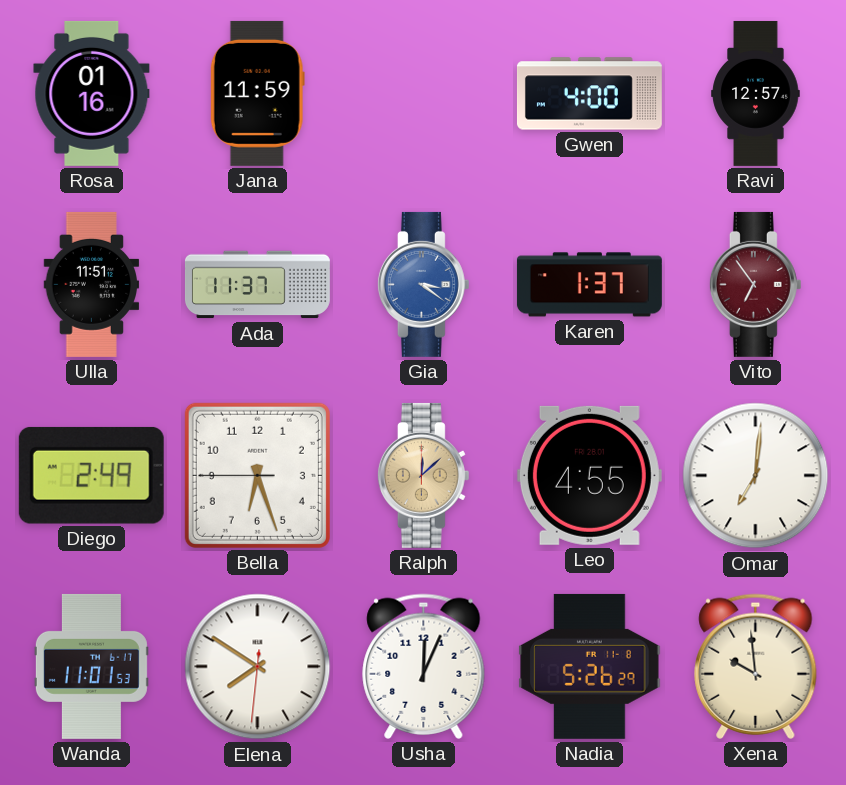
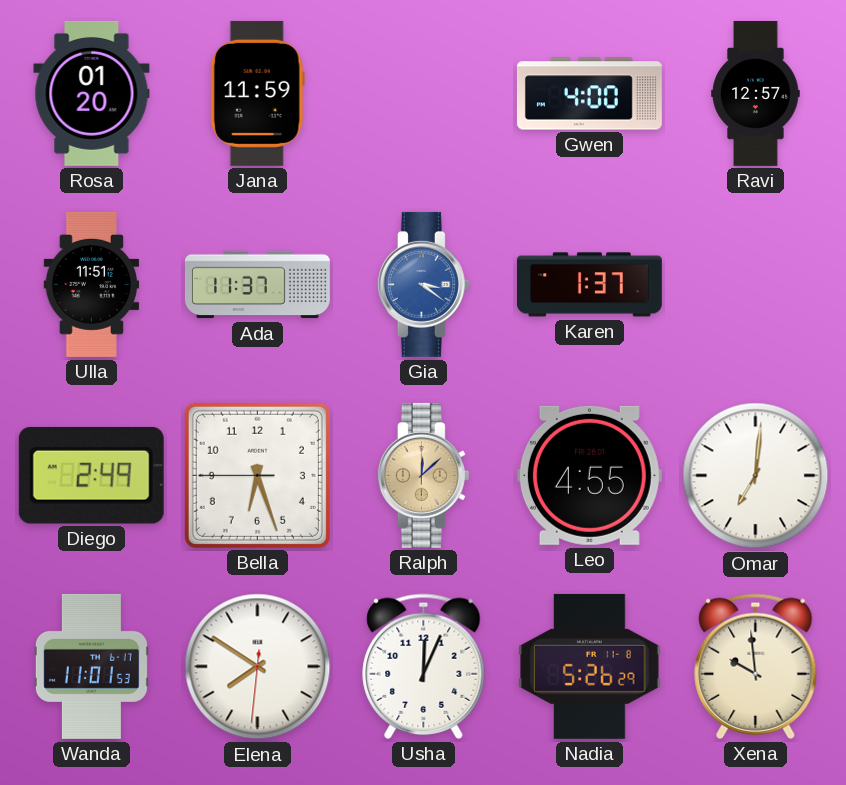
Rosa: 01:16 -> 01:20
Vito: 6:54 -> none
